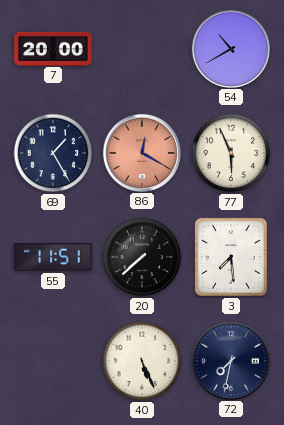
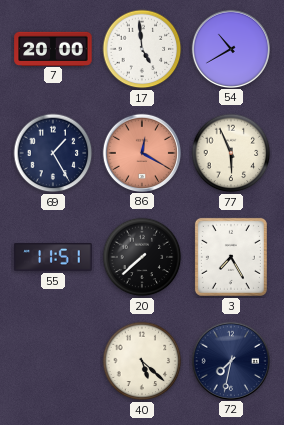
17: none -> 4:59
3: 7:29 -> 7:25
40: 5:26 -> 5:22
